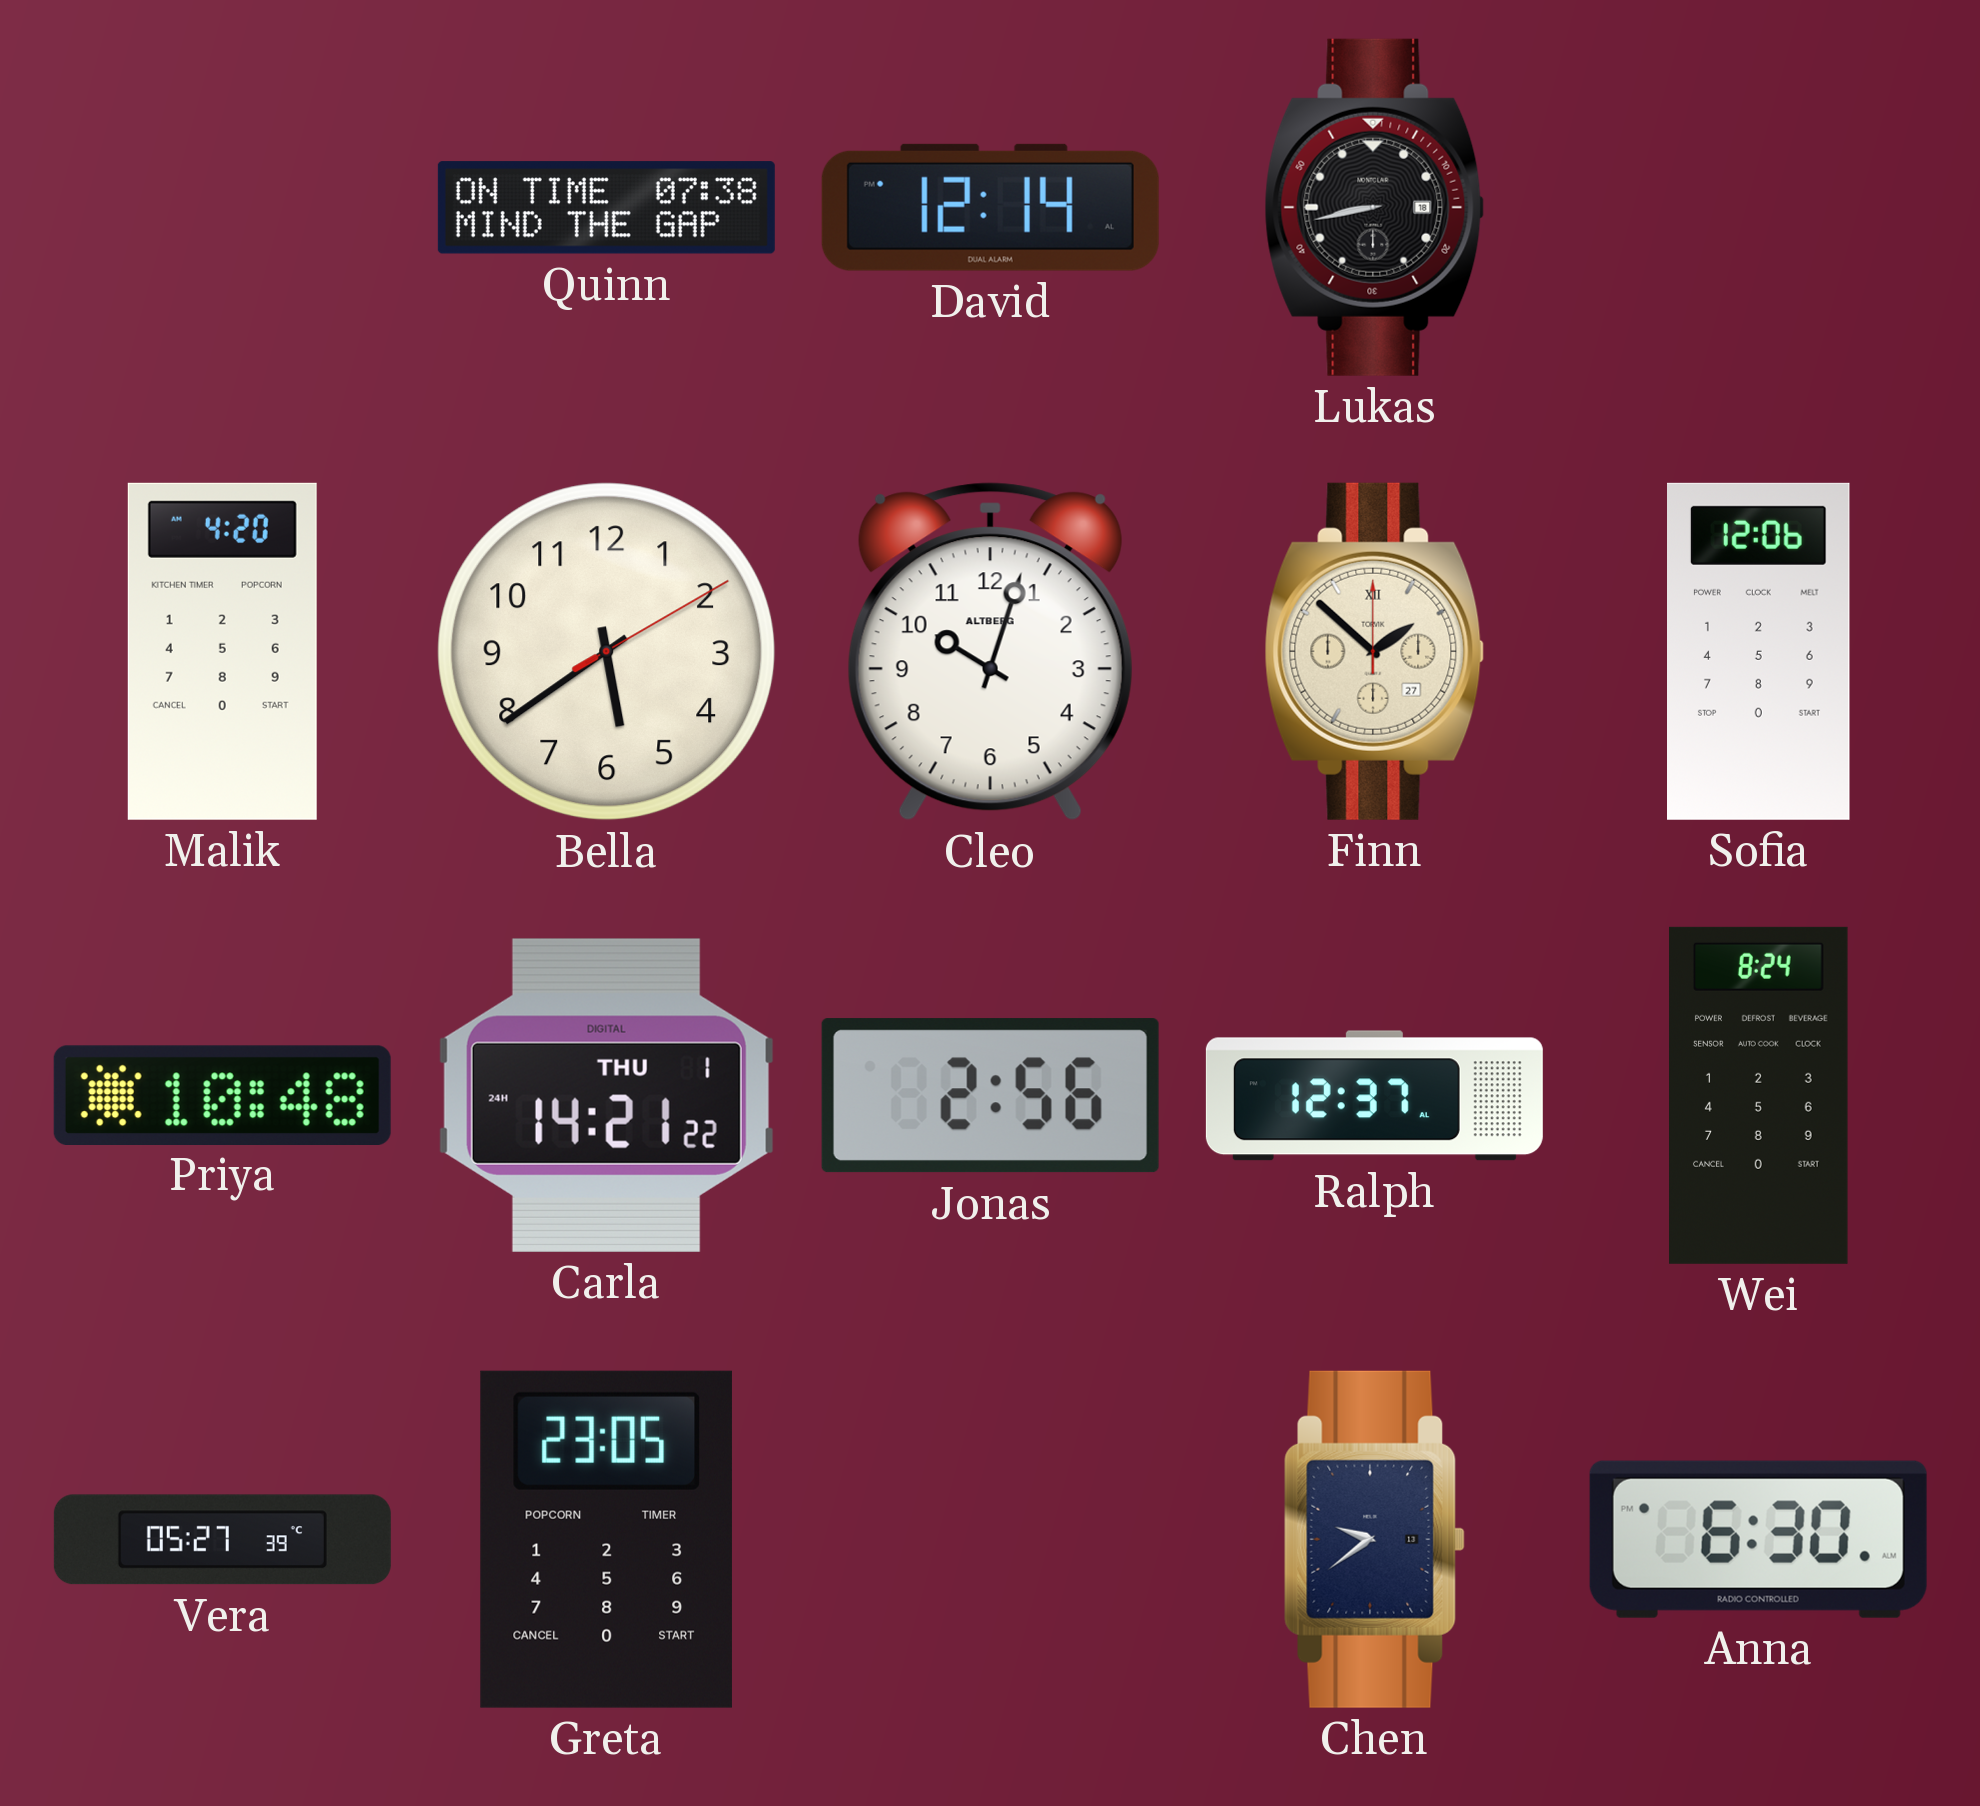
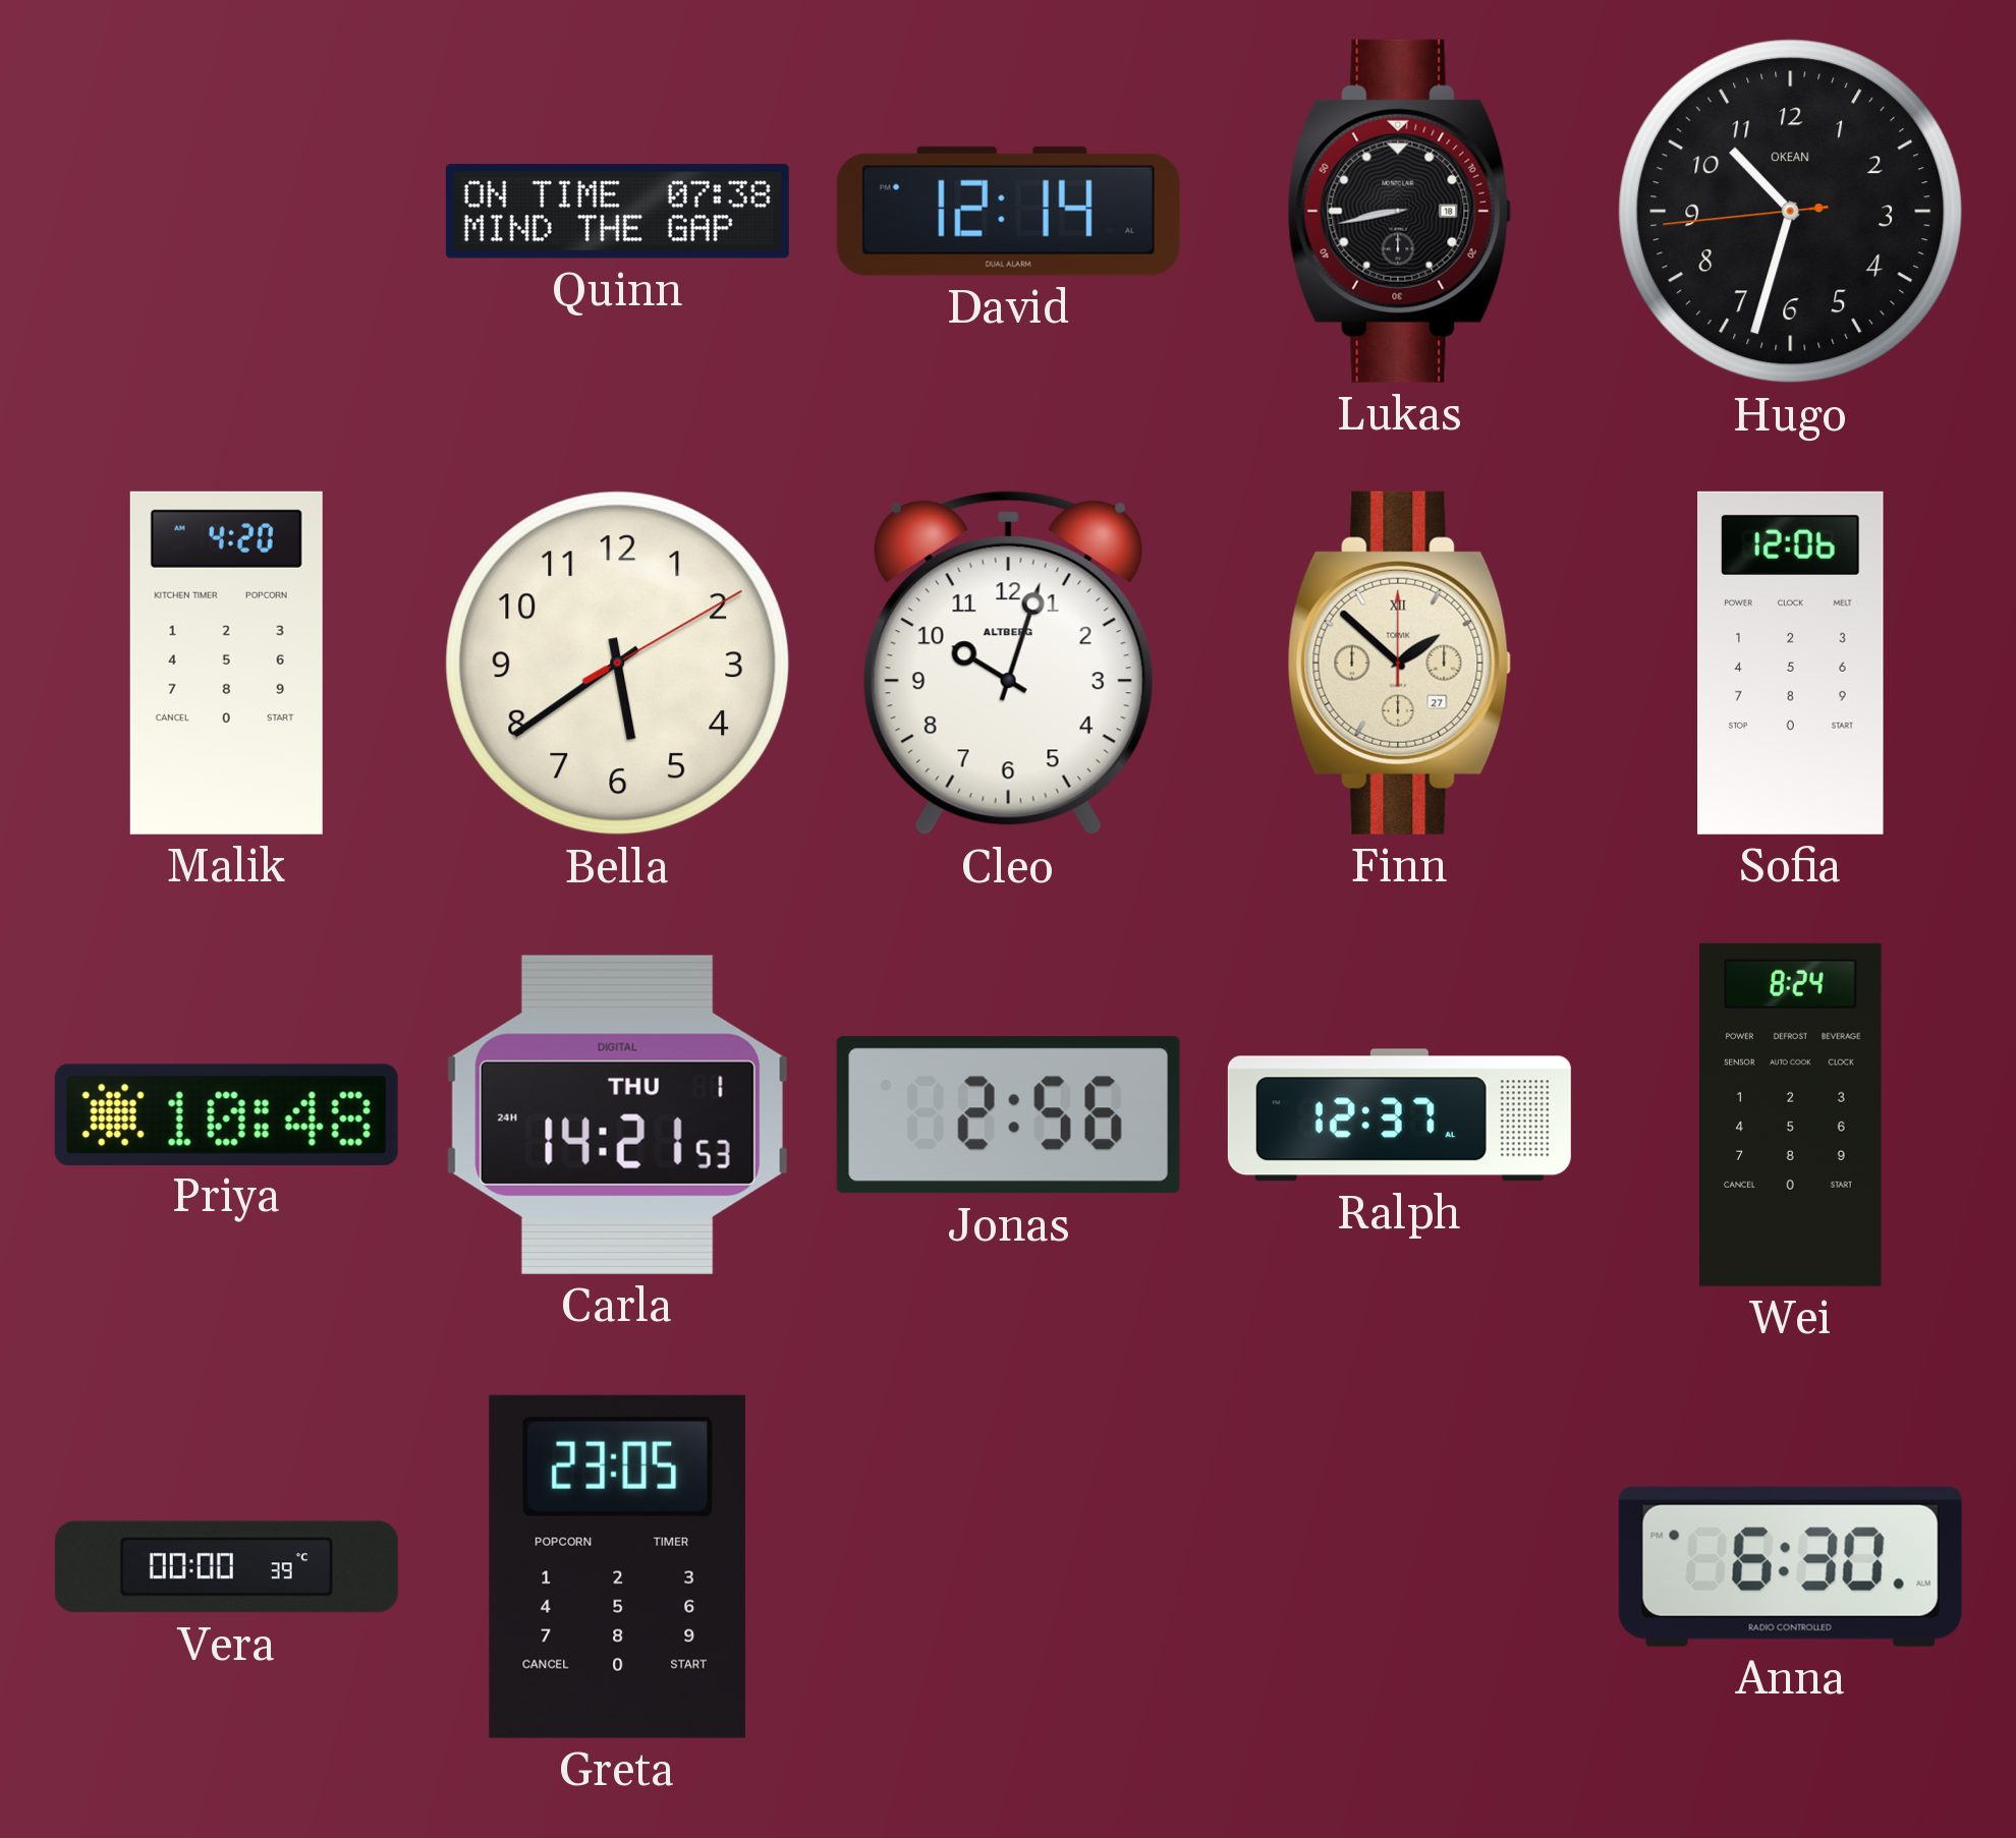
Hugo: none -> 10:32
Carla: 14:21:22 -> 14:21:53
Vera: 05:27 -> 00:00
Chen: 9:39 -> none
